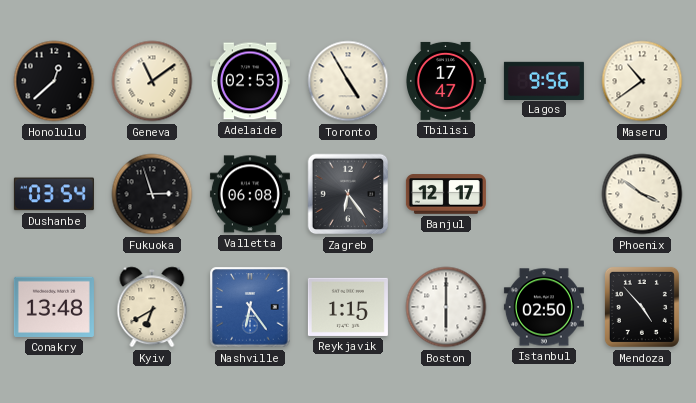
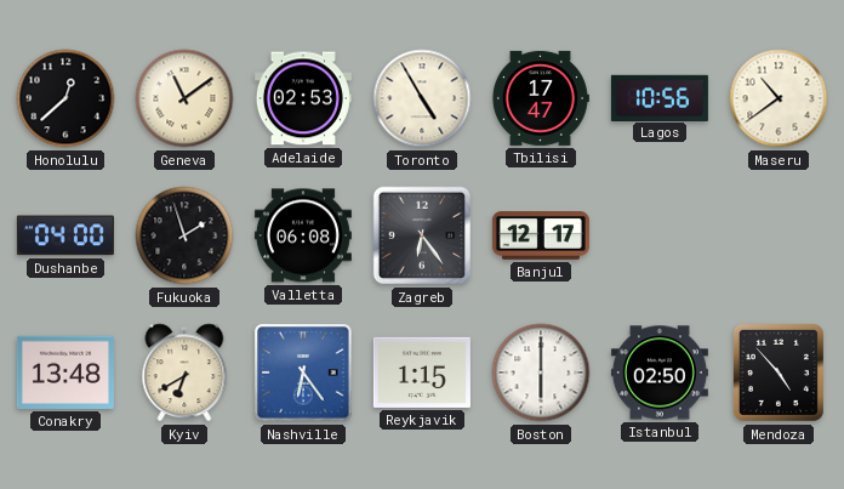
Lagos: 9:56 -> 10:56
Dushanbe: 03:54 -> 04:00
Fukuoka: 2:57 -> 1:57
Phoenix: 3:51 -> none
